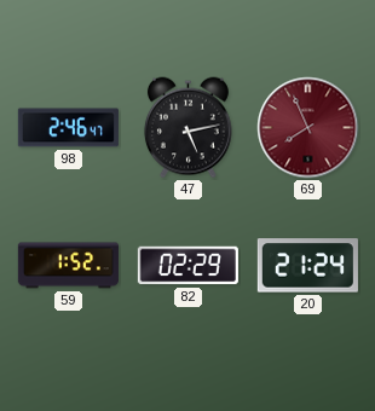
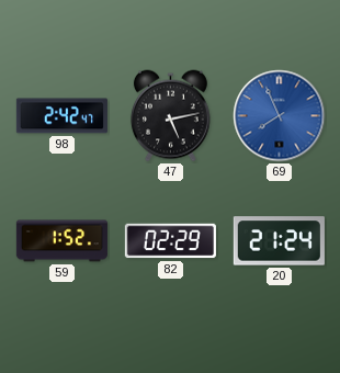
98: 2:46 -> 2:42
69 dial: burgundy -> blue
